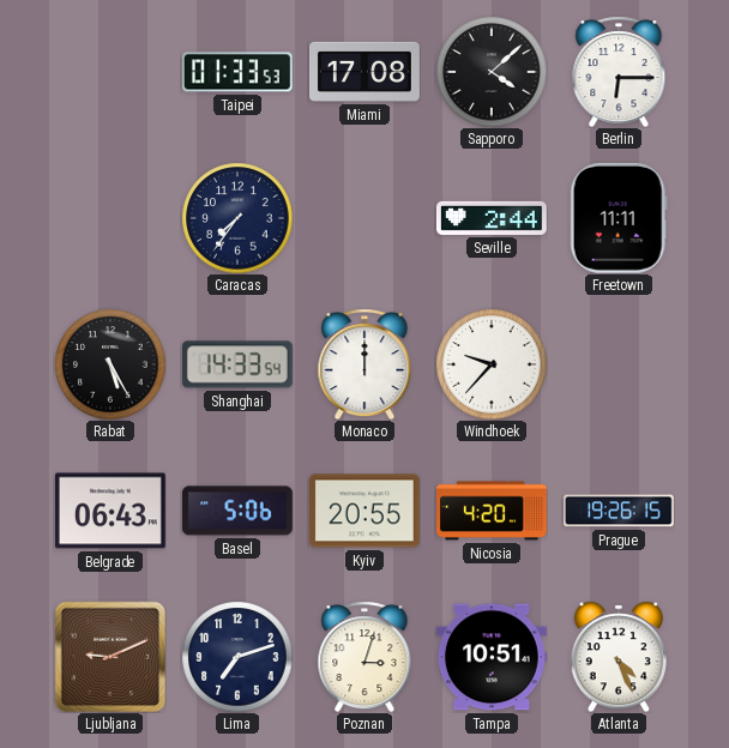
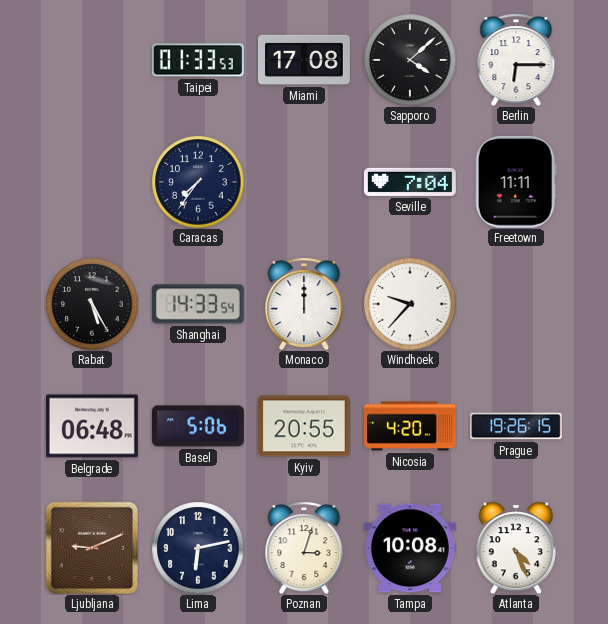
Seville: 2:44 -> 7:04
Belgrade: 06:43 -> 06:48
Lima: 7:12 -> 6:13
Tampa: 10:51 -> 10:08
